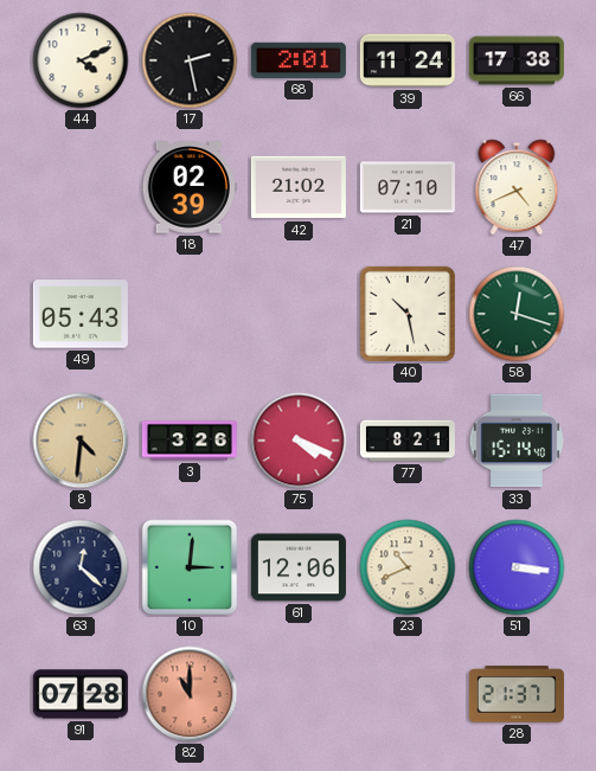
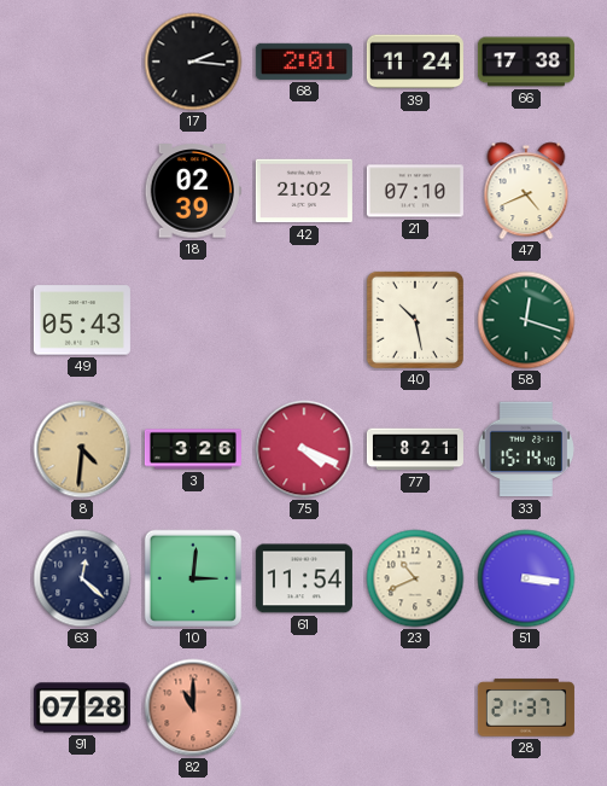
44: 4:11 -> none
17: 2:28 -> 2:16
61: 12:06 -> 11:54
